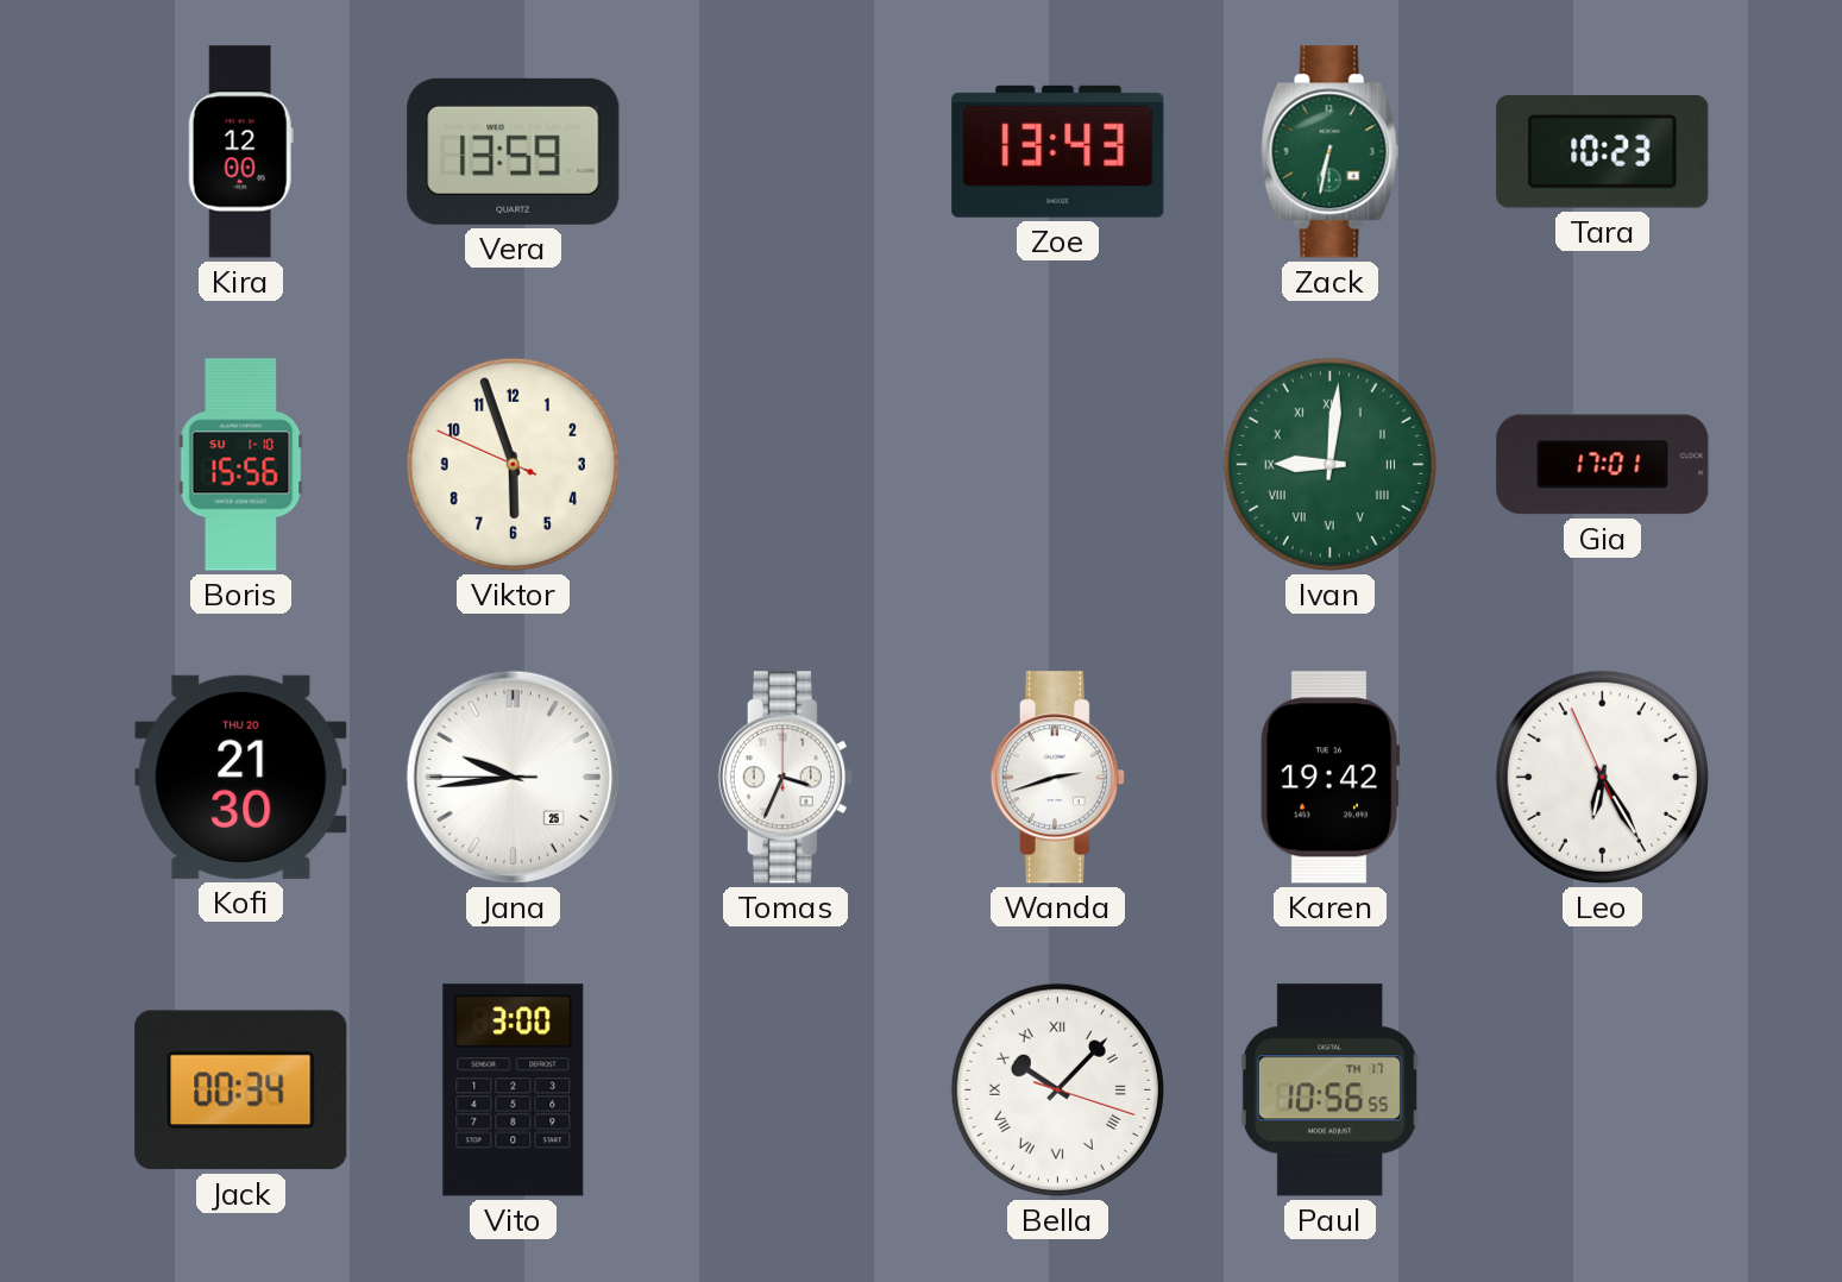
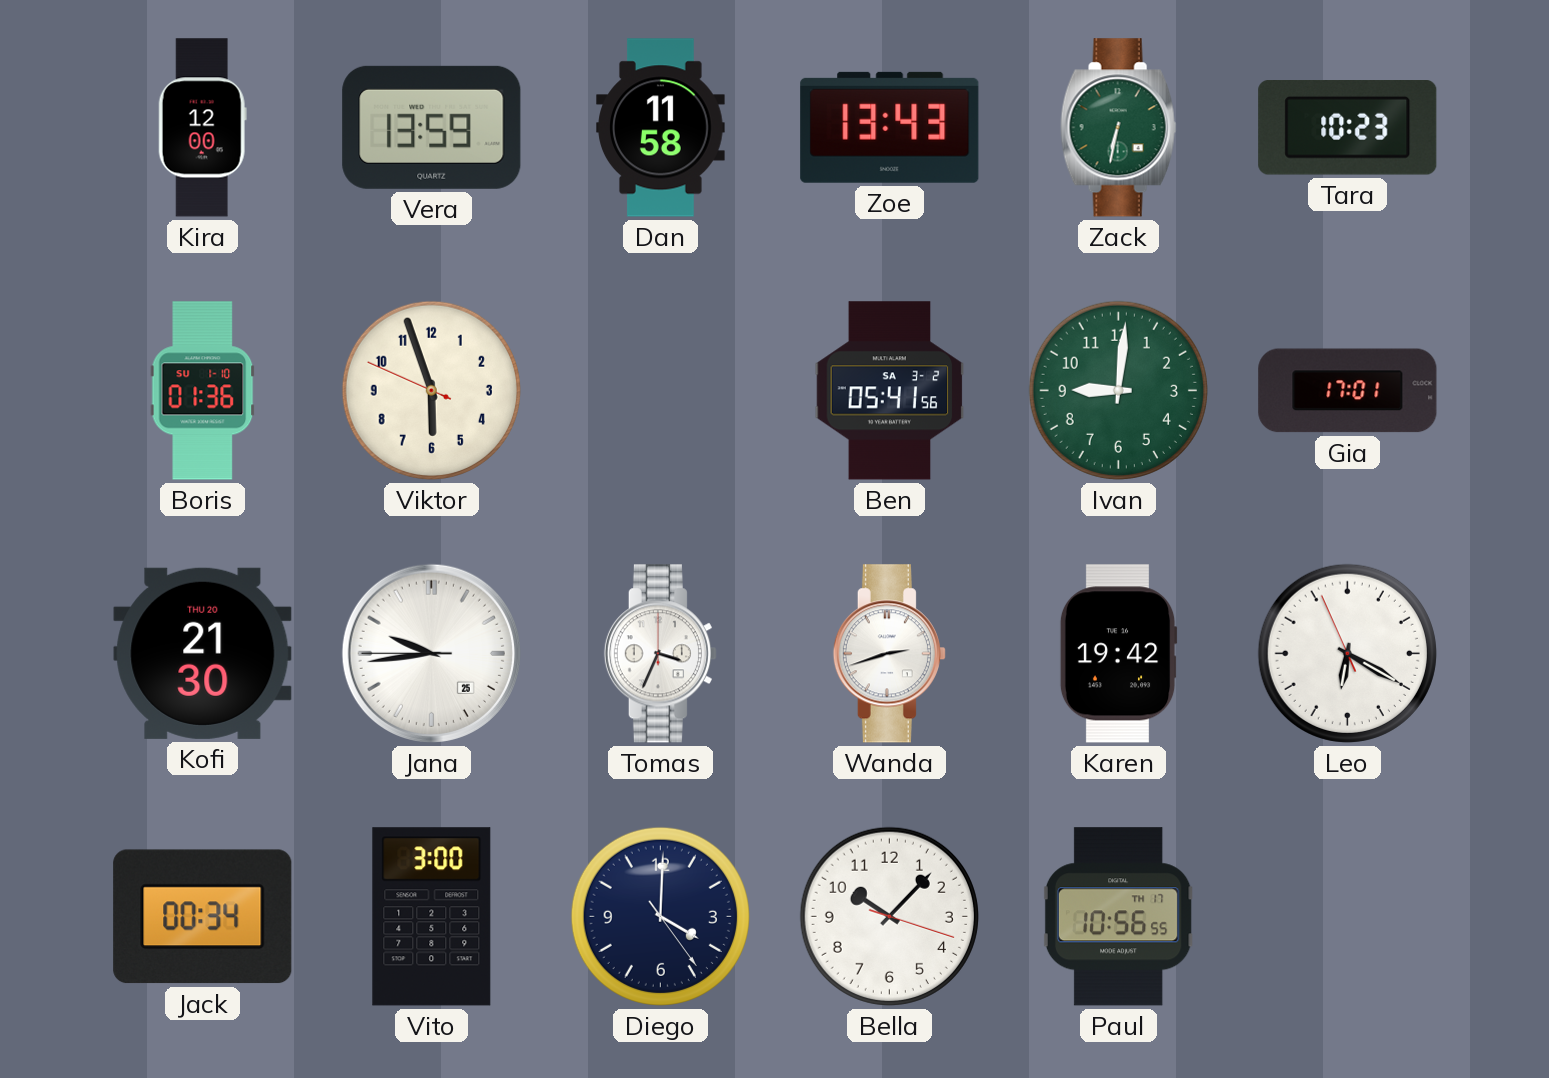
Dan: none -> 11:58
Boris: 15:56 -> 01:36
Ben: none -> 05:41
Ivan numerals: Roman -> Arabic
Leo: 6:24 -> 6:19
Diego: none -> 4:00
Bella numerals: Roman -> Arabic
